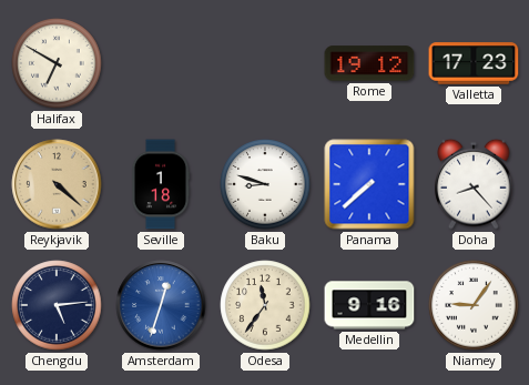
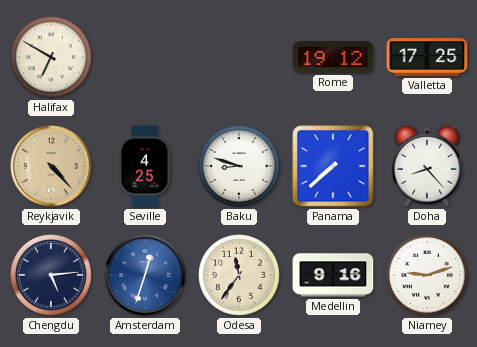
Valletta: 17:23 -> 17:25
Reykjavik: 4:22 -> 4:23
Seville: 1:18 -> 4:25
Niamey: 9:06 -> 9:12
